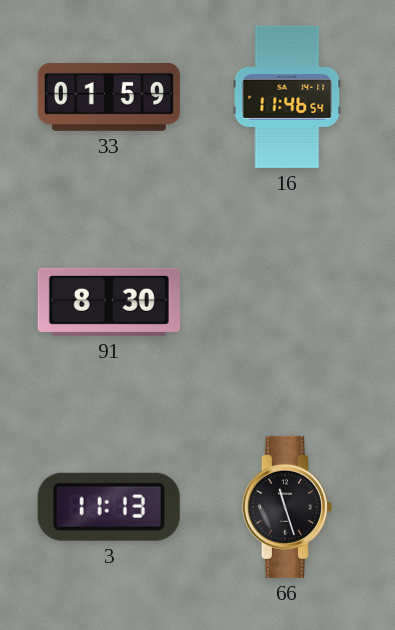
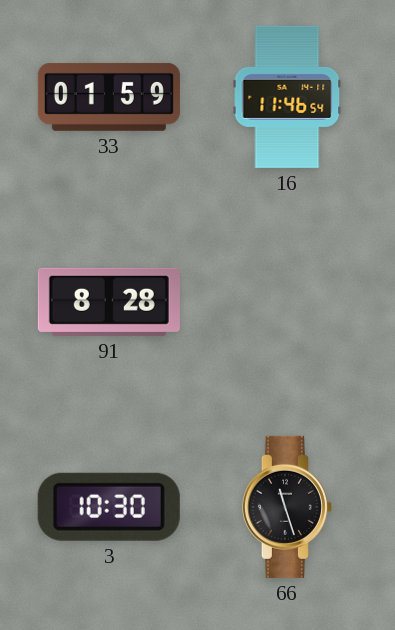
91: 8:30 -> 8:28
3: 11:13 -> 10:30
